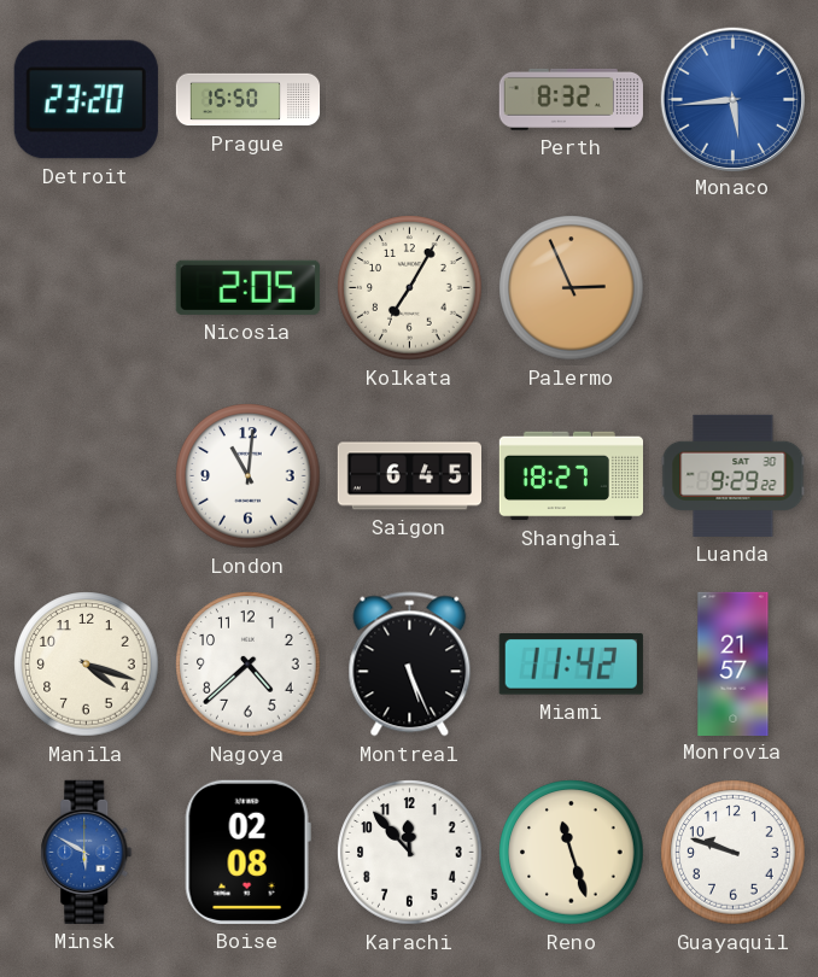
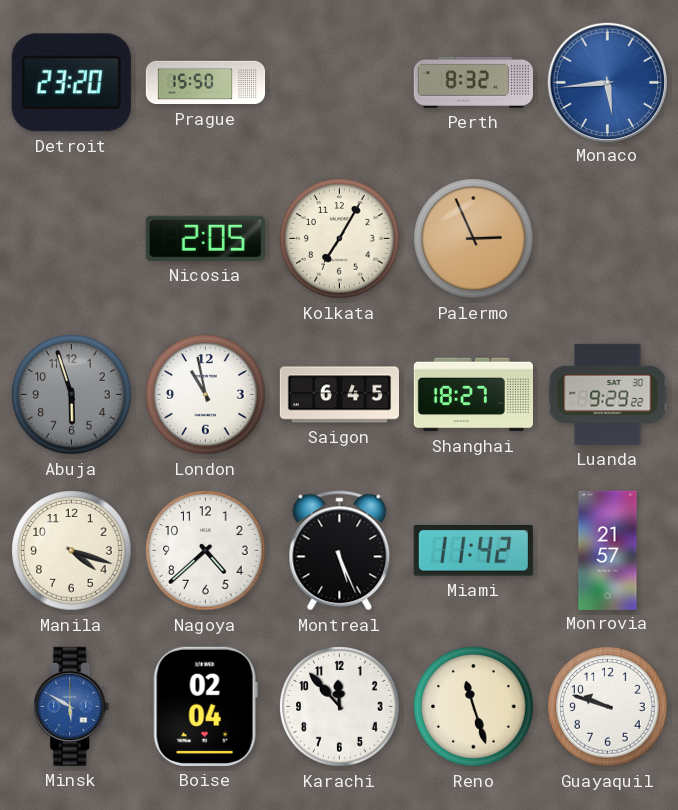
Abuja: none -> 5:57
London: 11:01 -> 10:58
Boise: 02:08 -> 02:04
